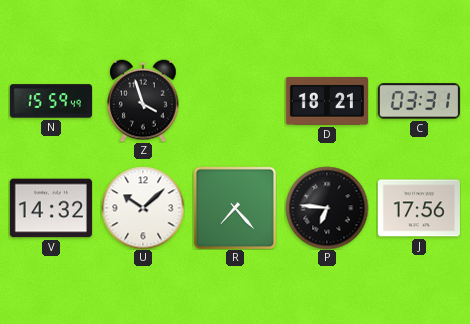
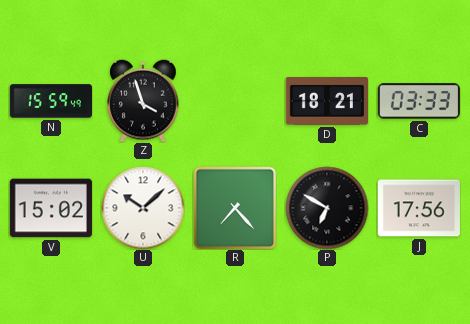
C: 03:31 -> 03:33
V: 14:32 -> 15:02
P: 6:46 -> 6:50
